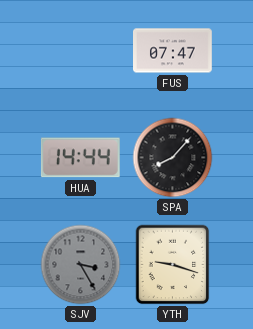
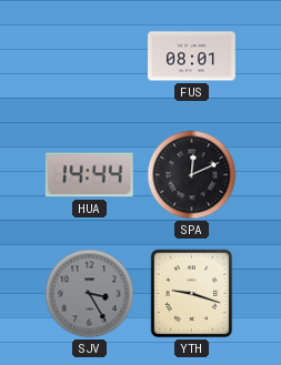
FUS: 07:47 -> 08:01
SPA: 8:07 -> 12:11
